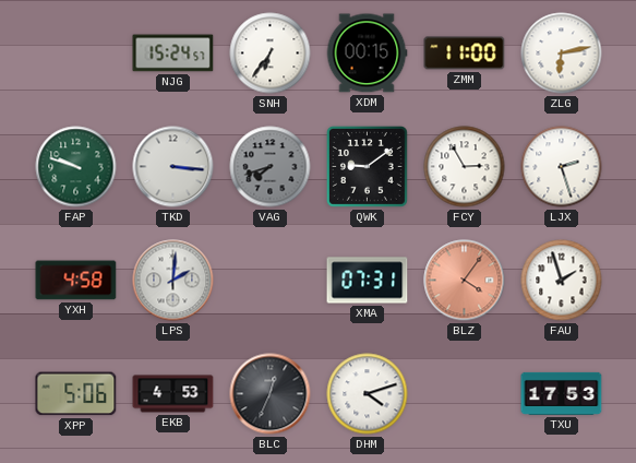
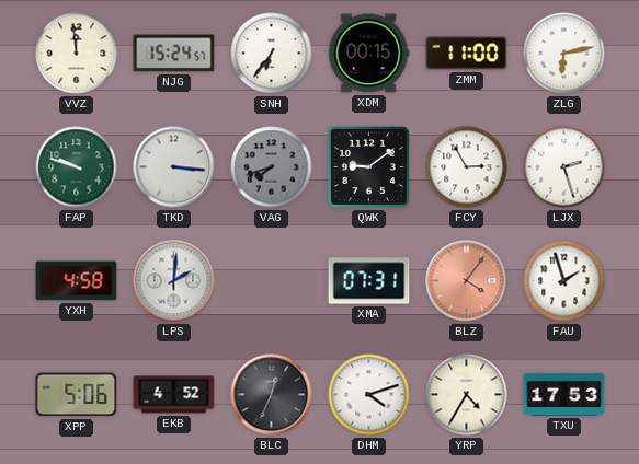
VVZ: none -> 11:59
EKB: 4:53 -> 4:52
YRP: none -> 4:35
